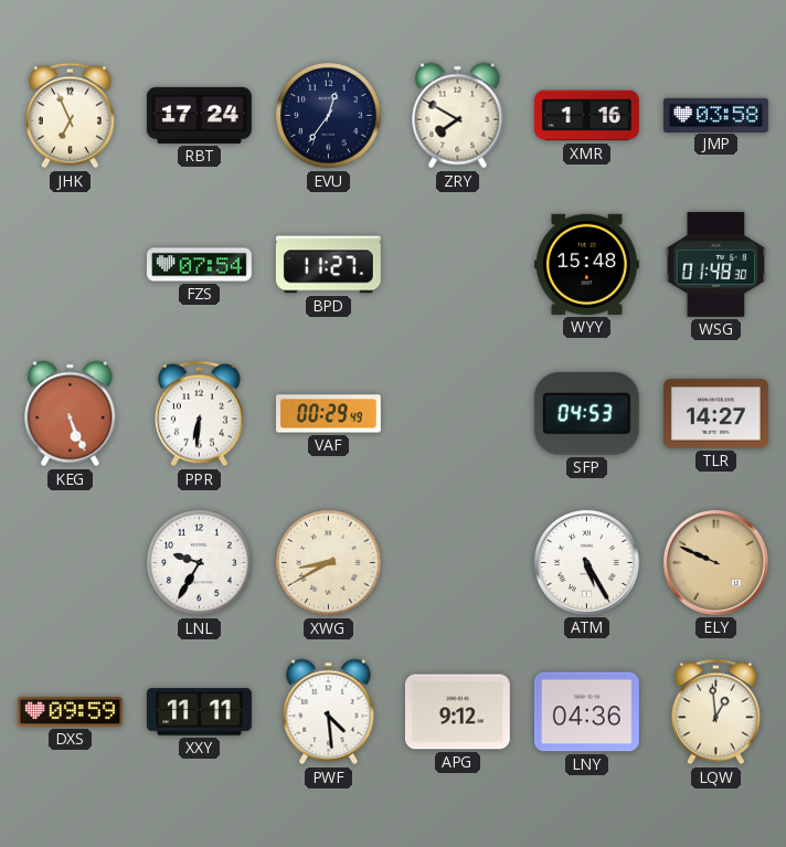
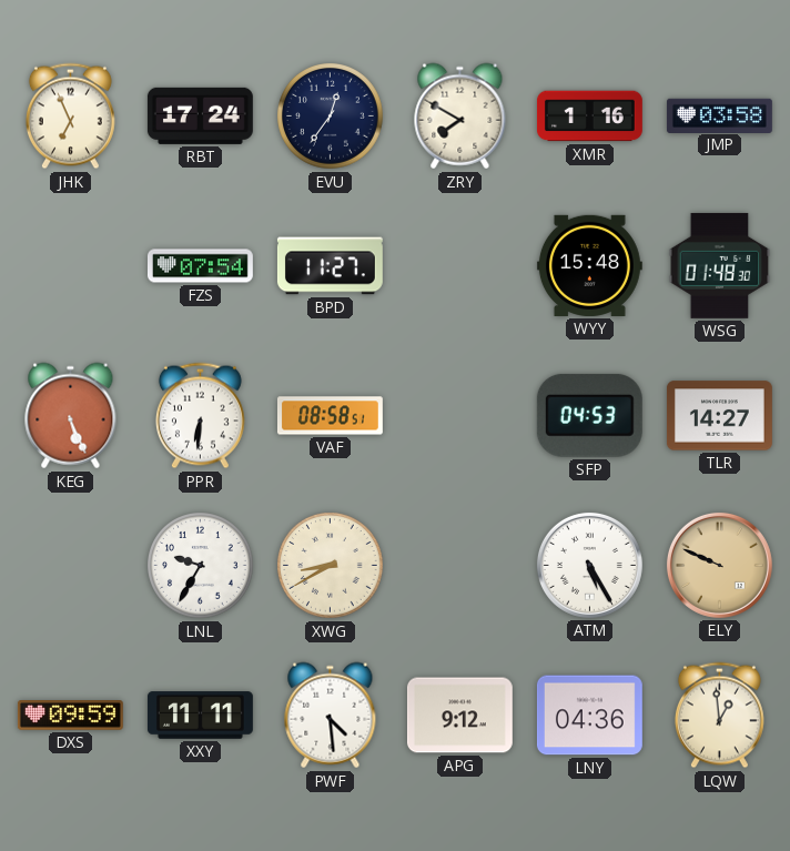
VAF: 00:29 -> 08:58
